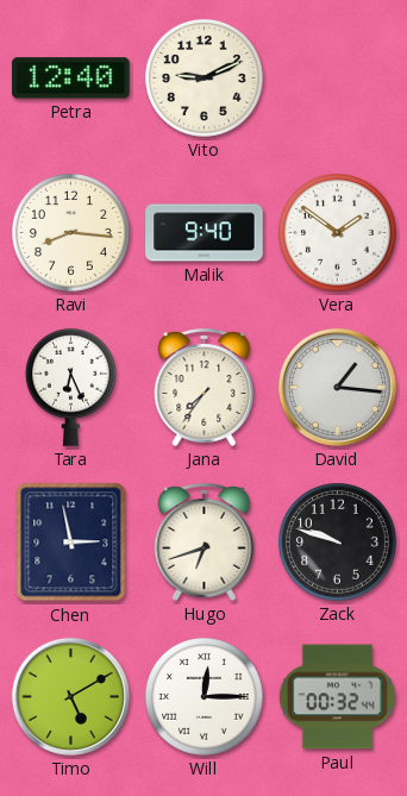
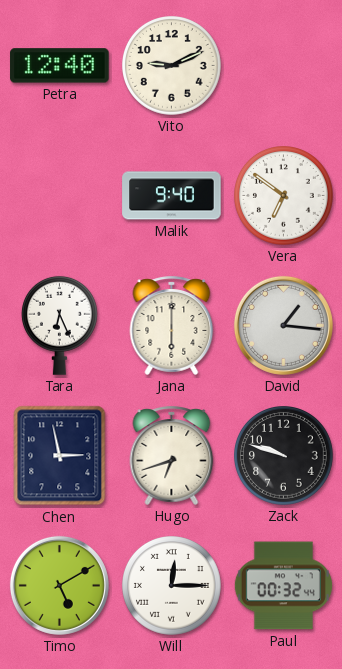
Ravi: 8:16 -> none
Vera: 1:51 -> 6:51
Jana: 7:36 -> 6:00
